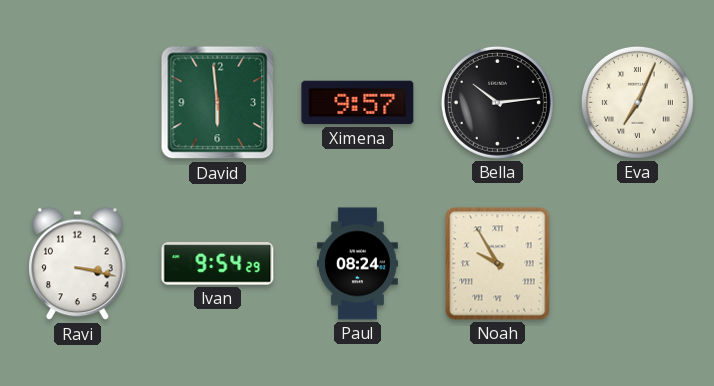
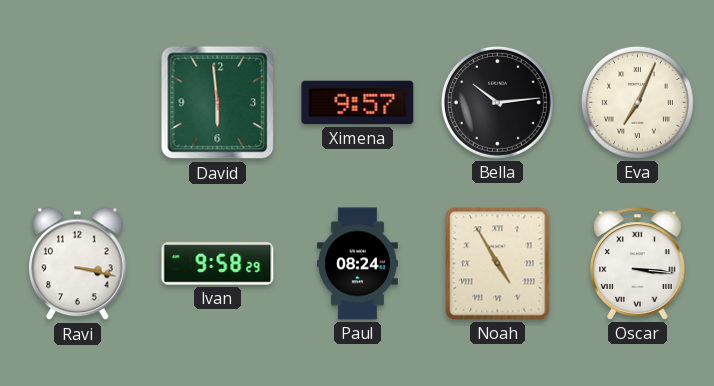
Ivan: 9:54 -> 9:58
Noah: 9:55 -> 4:55
Oscar: none -> 3:16
